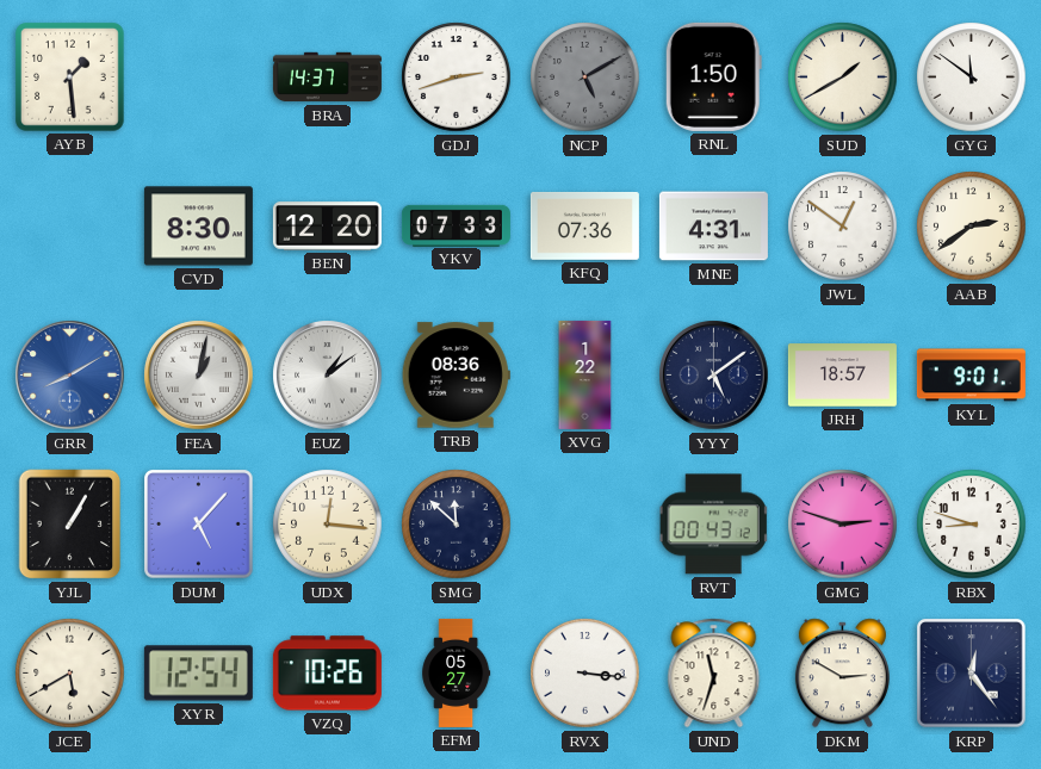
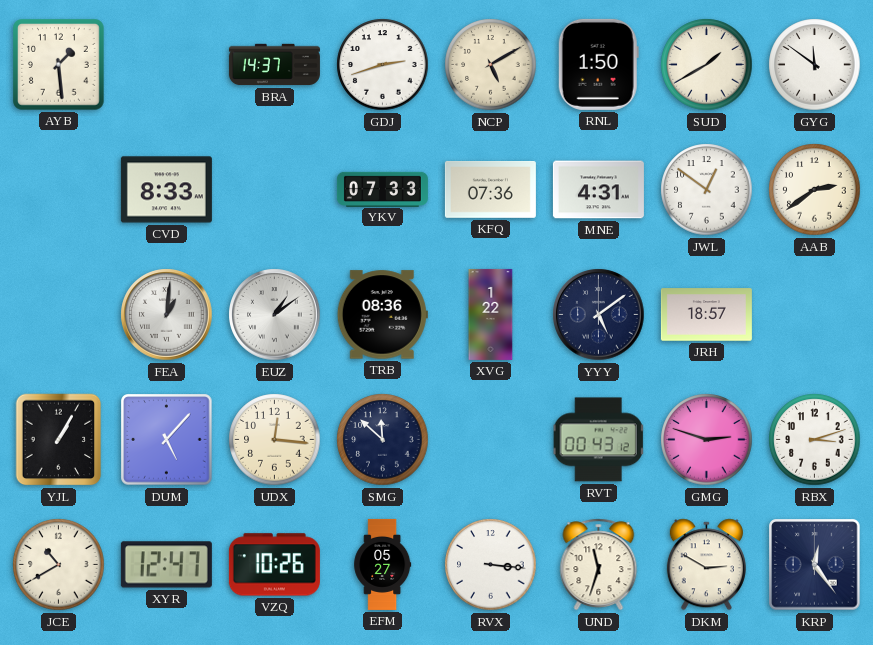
NCP dial: grey -> cream
CVD: 8:30 -> 8:33
BEN: 12:20 -> none
GRR: 8:10 -> none
FEA: 1:02 -> 1:01
KYL: 9:01 -> none
RBX: 8:48 -> 3:12
JCE: 5:40 -> 10:40
XYR: 12:54 -> 12:47
